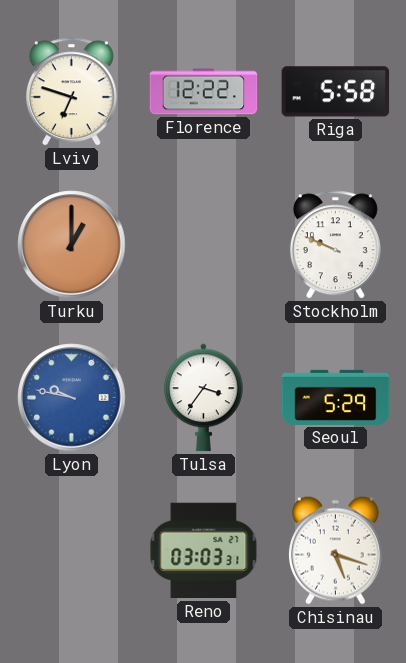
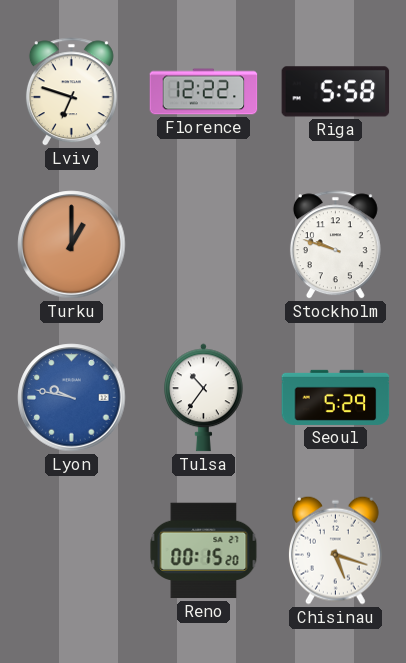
Stockholm: 9:49 -> 9:48
Tulsa: 3:36 -> 10:36
Reno: 03:03 -> 00:15
